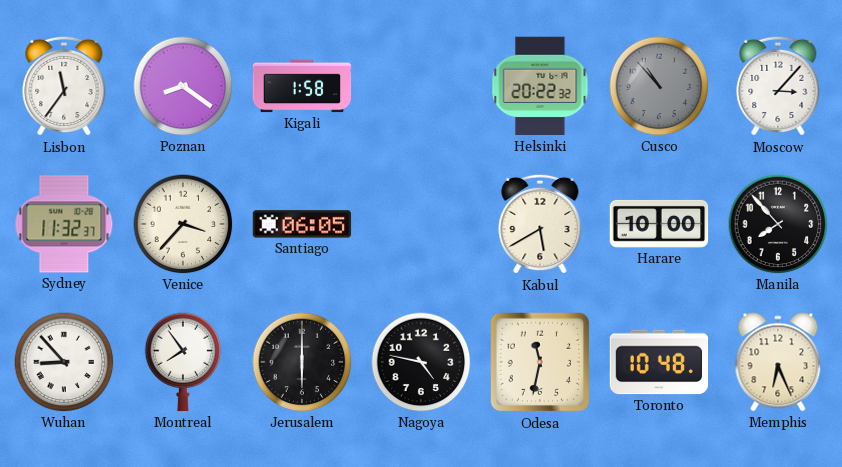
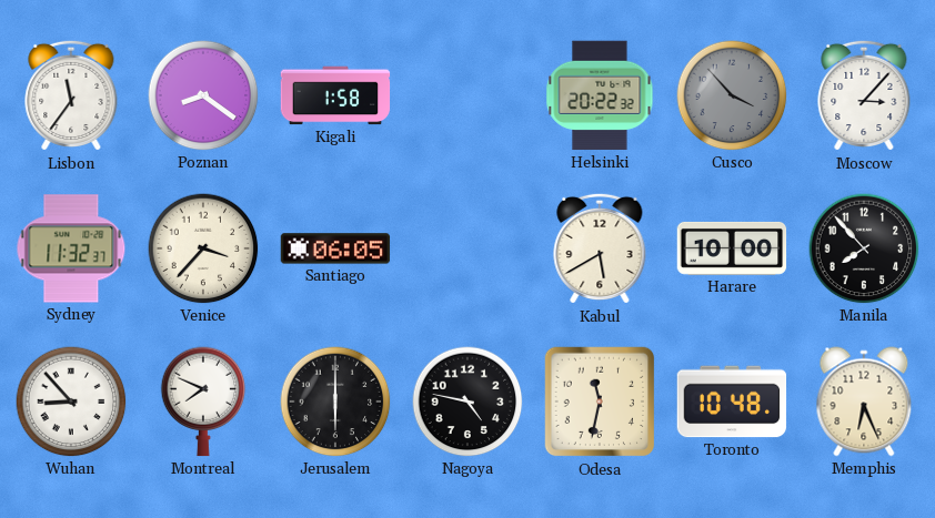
Cusco: 10:53 -> 3:53
Montreal: 7:54 -> 7:49
